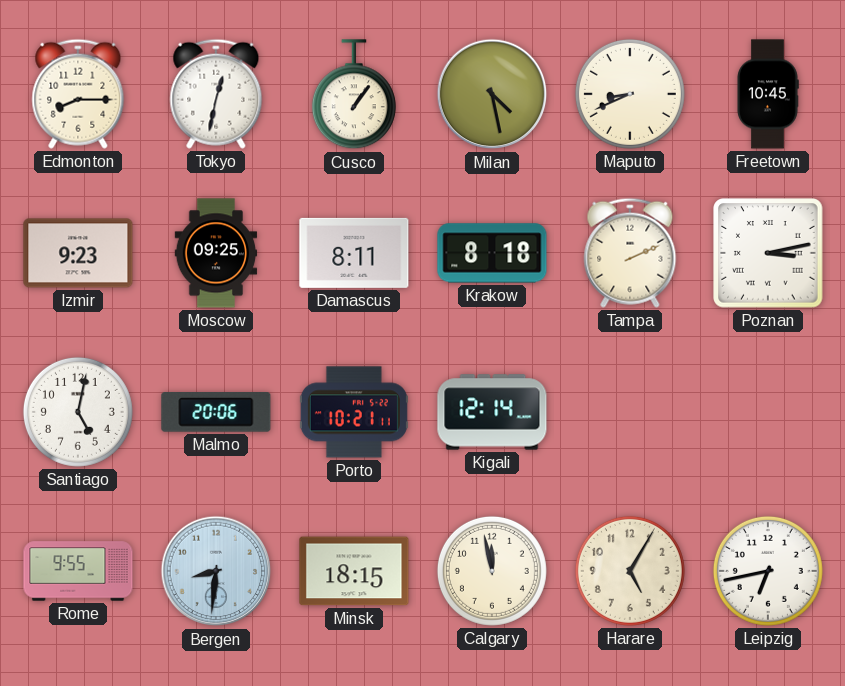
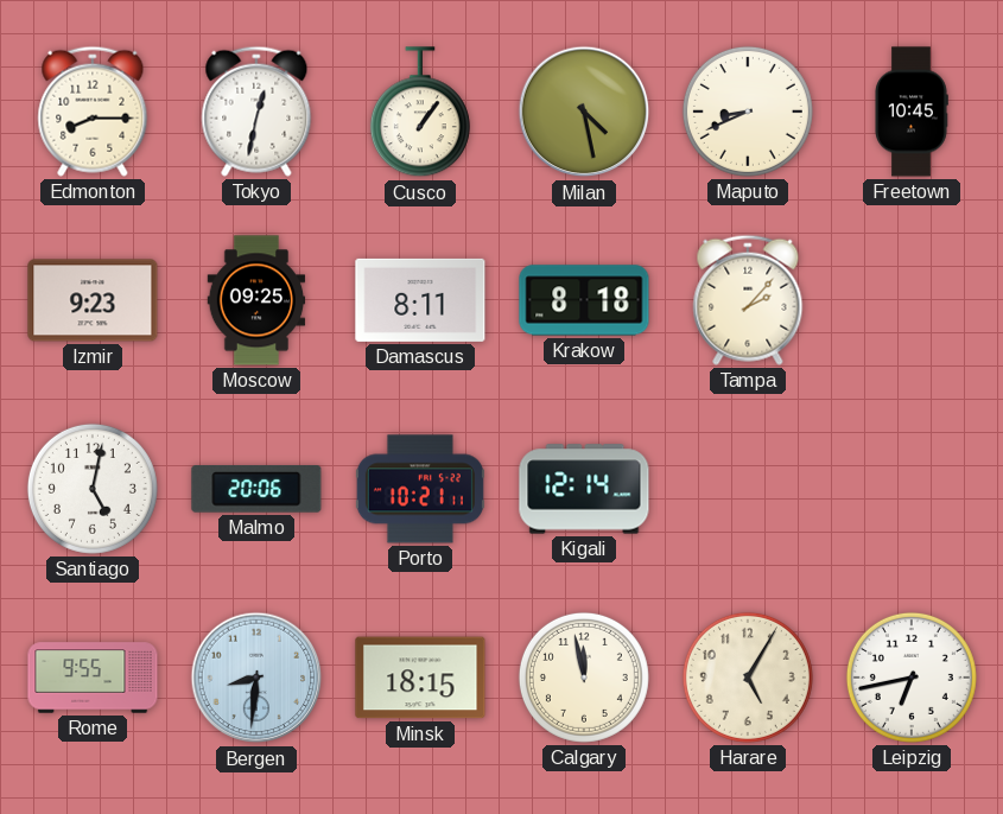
Tampa: 2:11 -> 2:07
Poznan: 3:13 -> none
